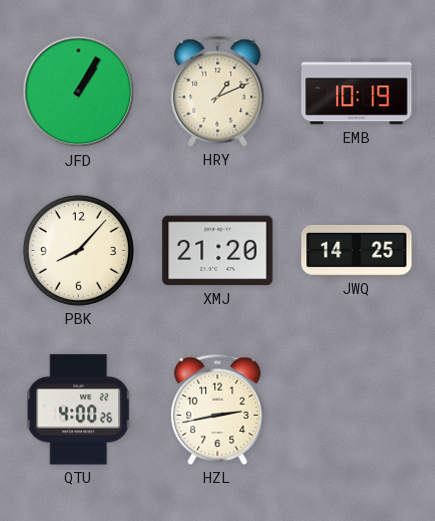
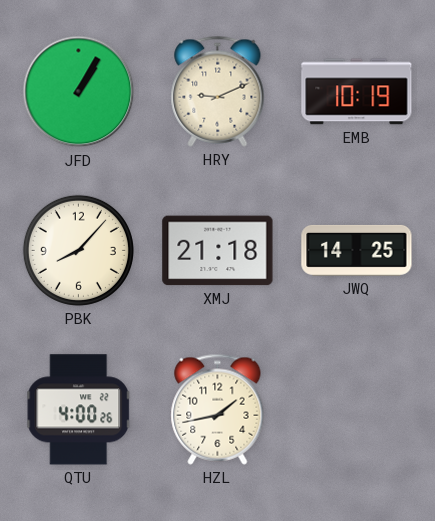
HRY: 1:11 -> 9:11
XMJ: 21:20 -> 21:18
HZL: 2:43 -> 1:43
